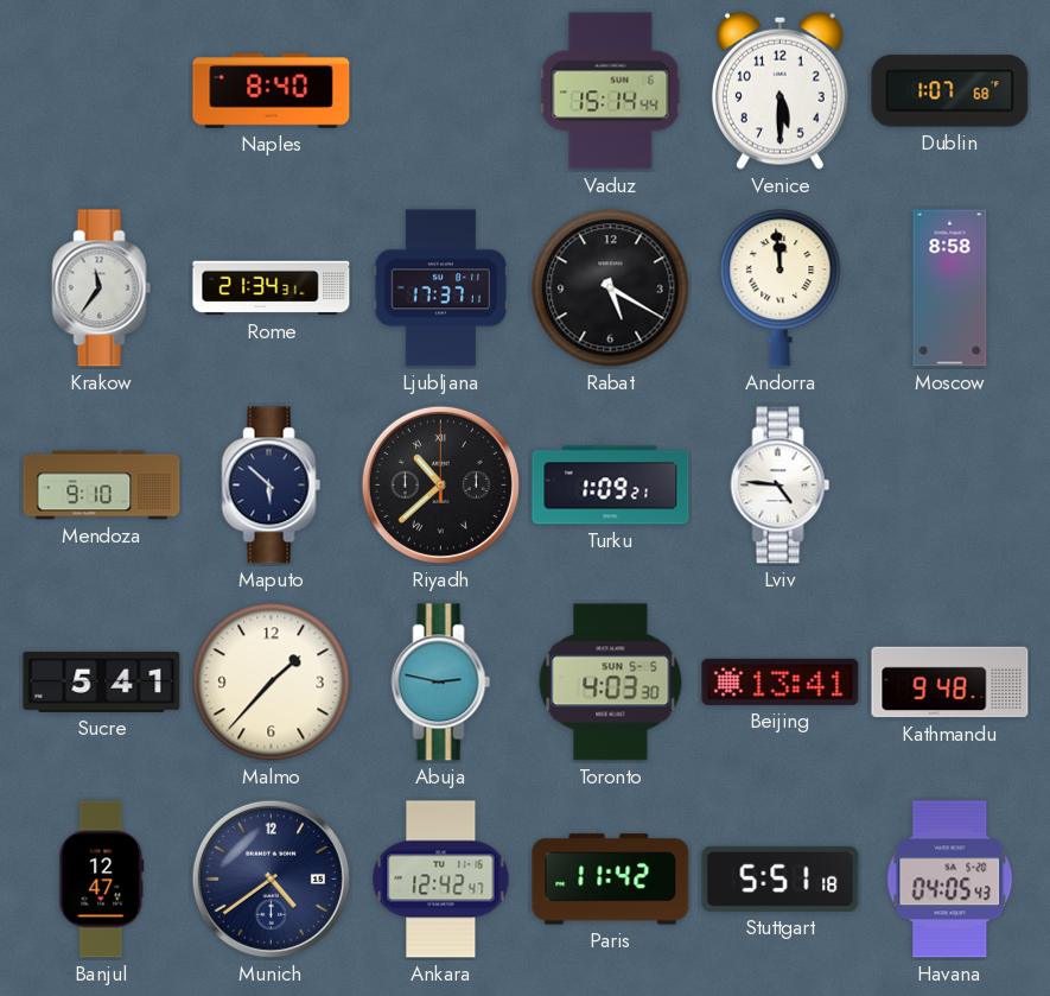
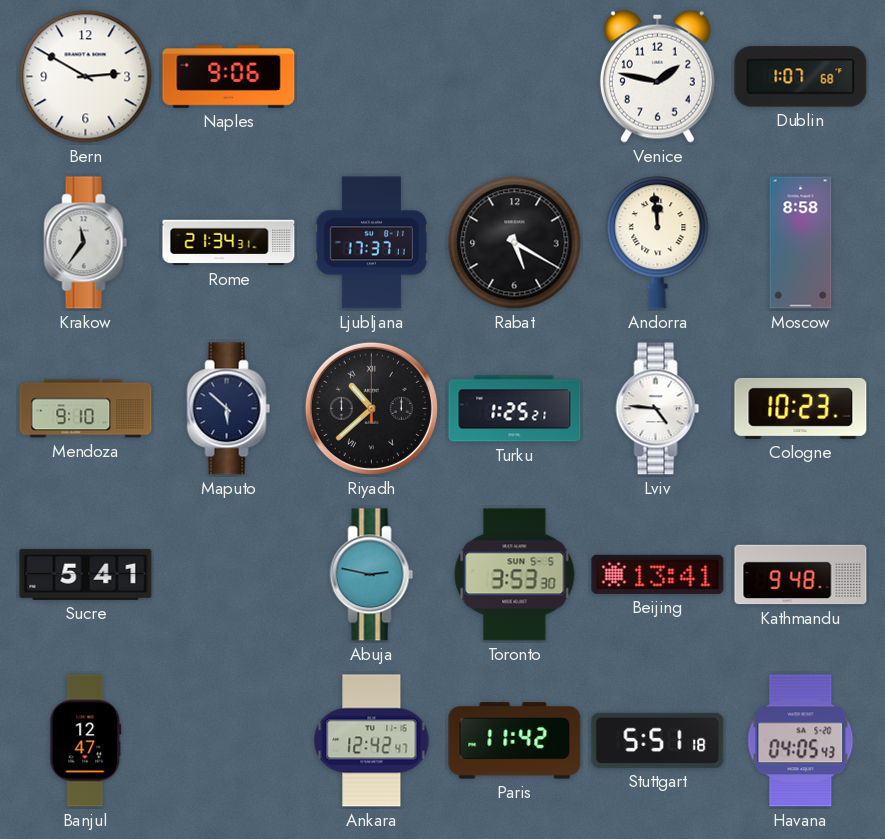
Bern: none -> 2:50
Naples: 8:40 -> 9:06
Vaduz: 15:14 -> none
Venice: 5:30 -> 1:47
Turku: 1:09 -> 1:25
Cologne: none -> 10:23
Malmo: 1:37 -> none
Toronto: 4:03 -> 3:53
Munich: 4:39 -> none
